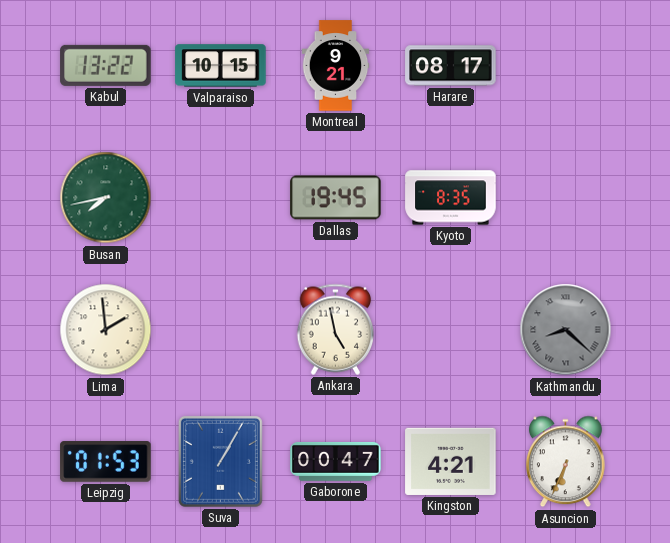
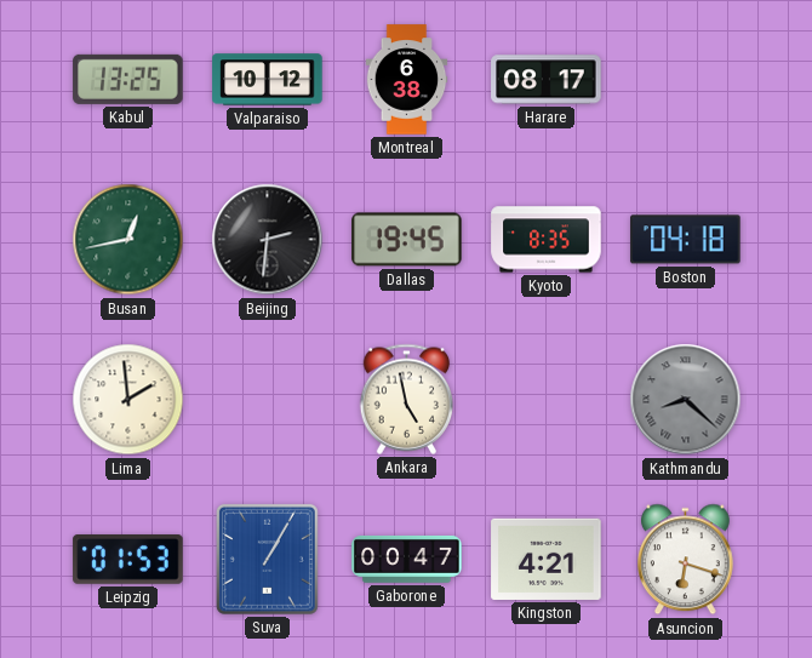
Kabul: 13:22 -> 13:25
Valparaiso: 10:15 -> 10:12
Montreal: 9:21 -> 6:38
Busan: 7:43 -> 12:43
Beijing: none -> 2:31
Boston: none -> 04:18
Asuncion: 6:34 -> 6:18
